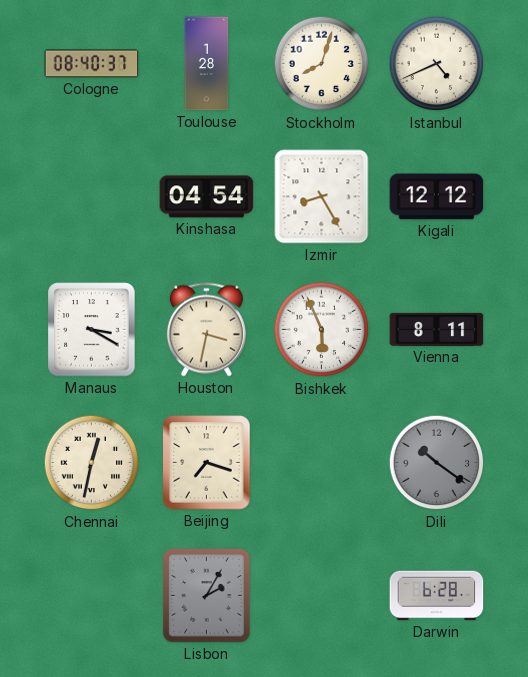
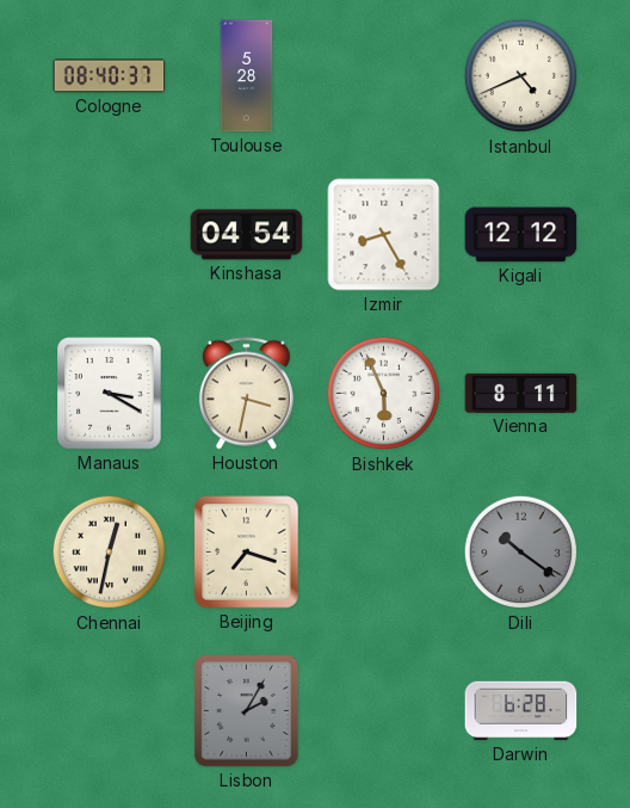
Toulouse: 1:28 -> 5:28
Stockholm: 8:03 -> none
